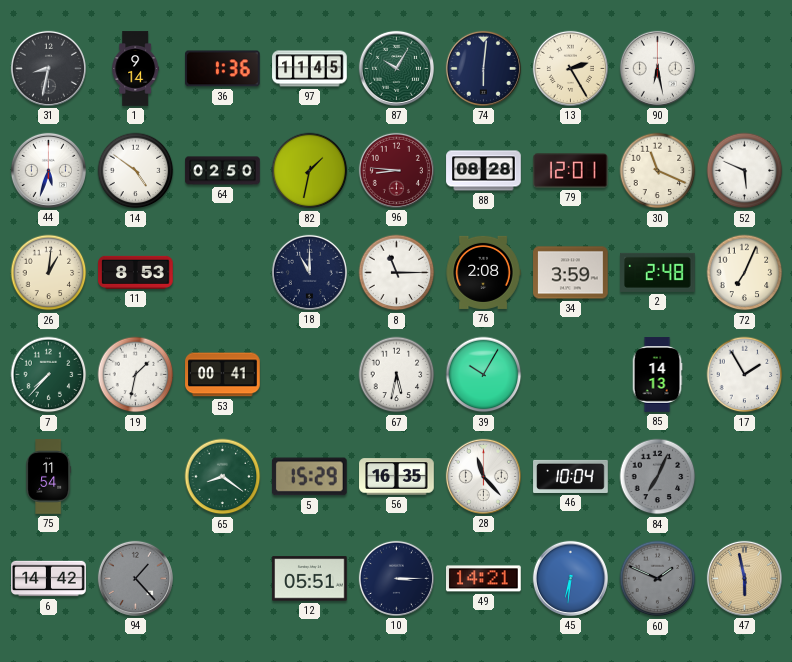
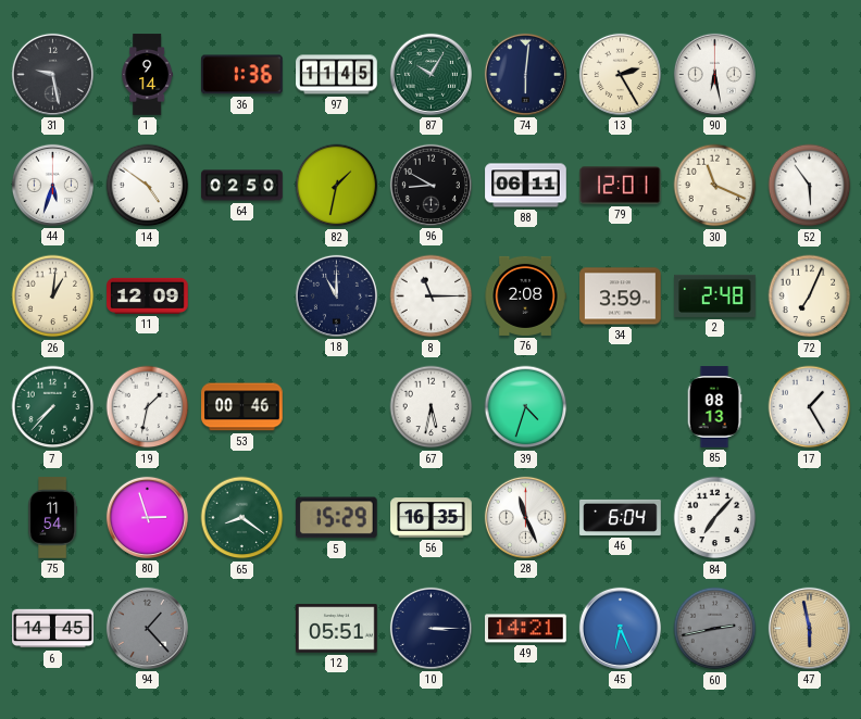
31: 8:32 -> 9:28
96: 8:46 -> 8:50
96 dial: burgundy -> black
88: 08:28 -> 06:11
52: 5:49 -> 5:54
11: 8:53 -> 12:09
53: 00:41 -> 00:46
39: 10:05 -> 4:33
85: 14:13 -> 08:13
17: 1:55 -> 1:25
80: none -> 2:57
28: 11:23 -> 11:26
46: 10:04 -> 6:04
84: 7:04 -> 7:07
84 dial: grey -> white
6: 14:42 -> 14:45
45: 6:31 -> 6:26
60: 1:49 -> 2:43
